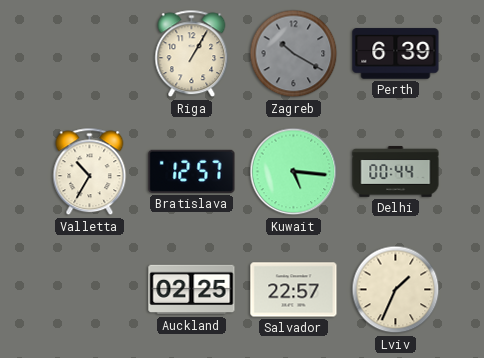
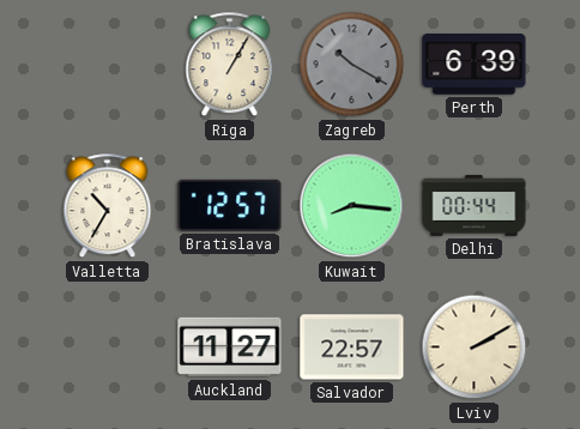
Kuwait: 5:16 -> 8:16
Auckland: 02:25 -> 11:27
Lviv: 1:34 -> 2:10
